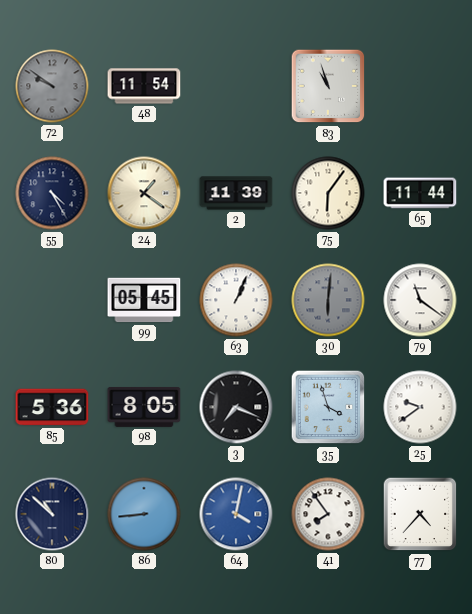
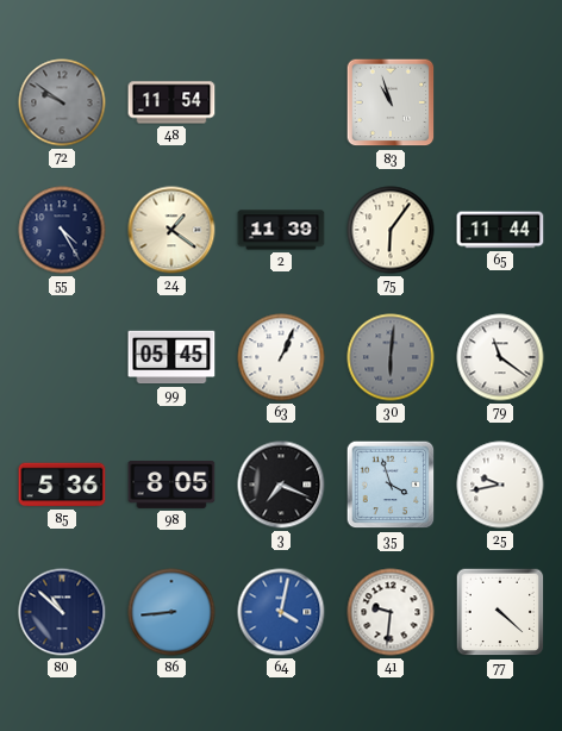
25: 9:39 -> 9:43
41: 7:54 -> 9:31
77: 4:37 -> 4:22
